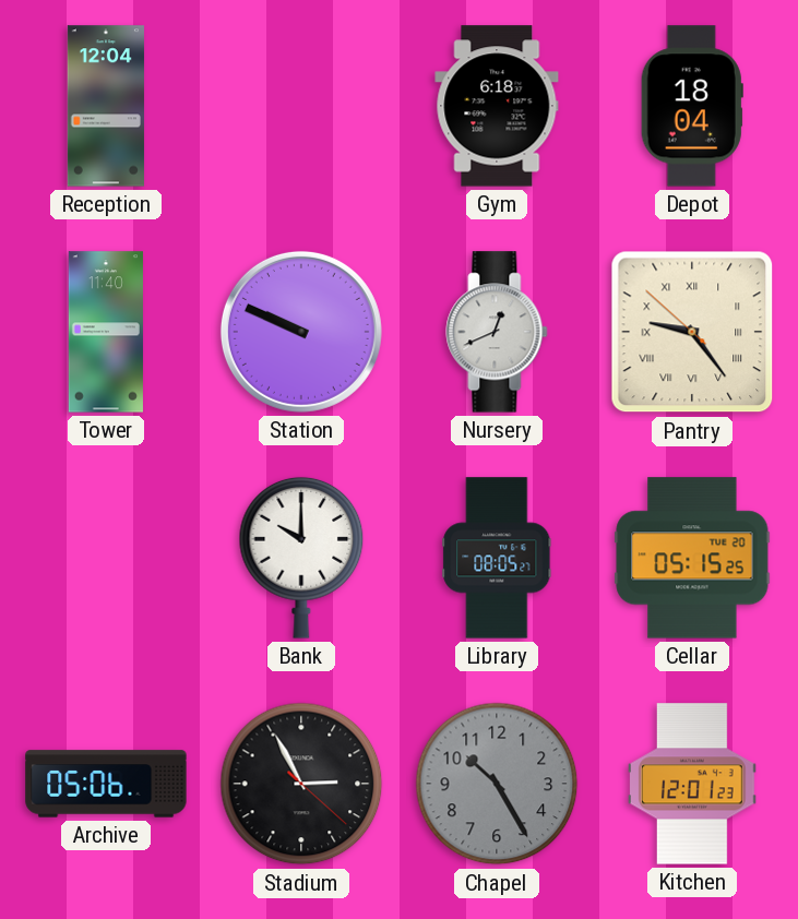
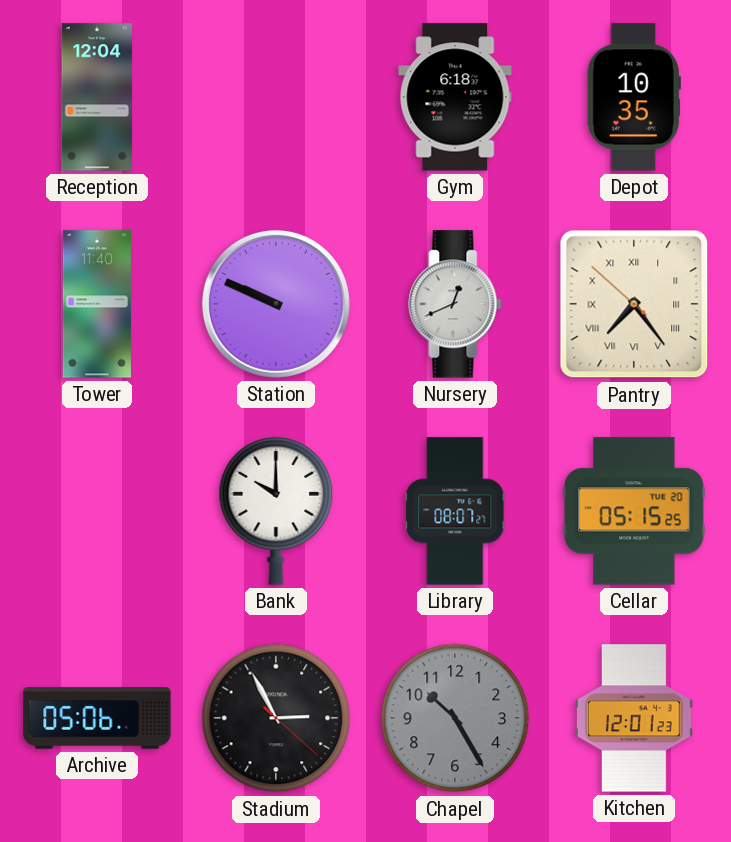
Depot: 18:04 -> 10:35
Pantry: 9:23 -> 7:23
Library: 08:05 -> 08:07
